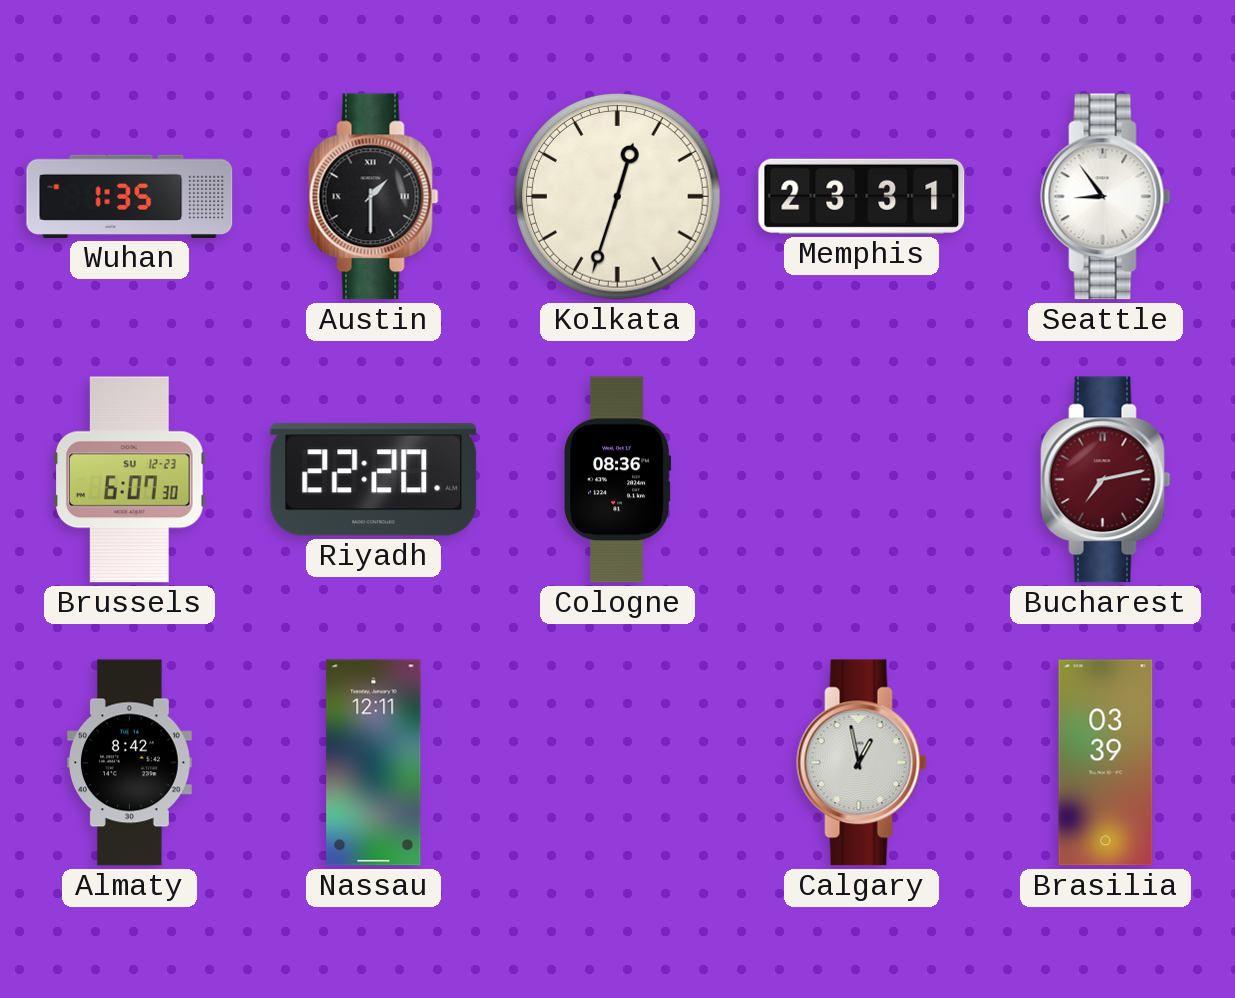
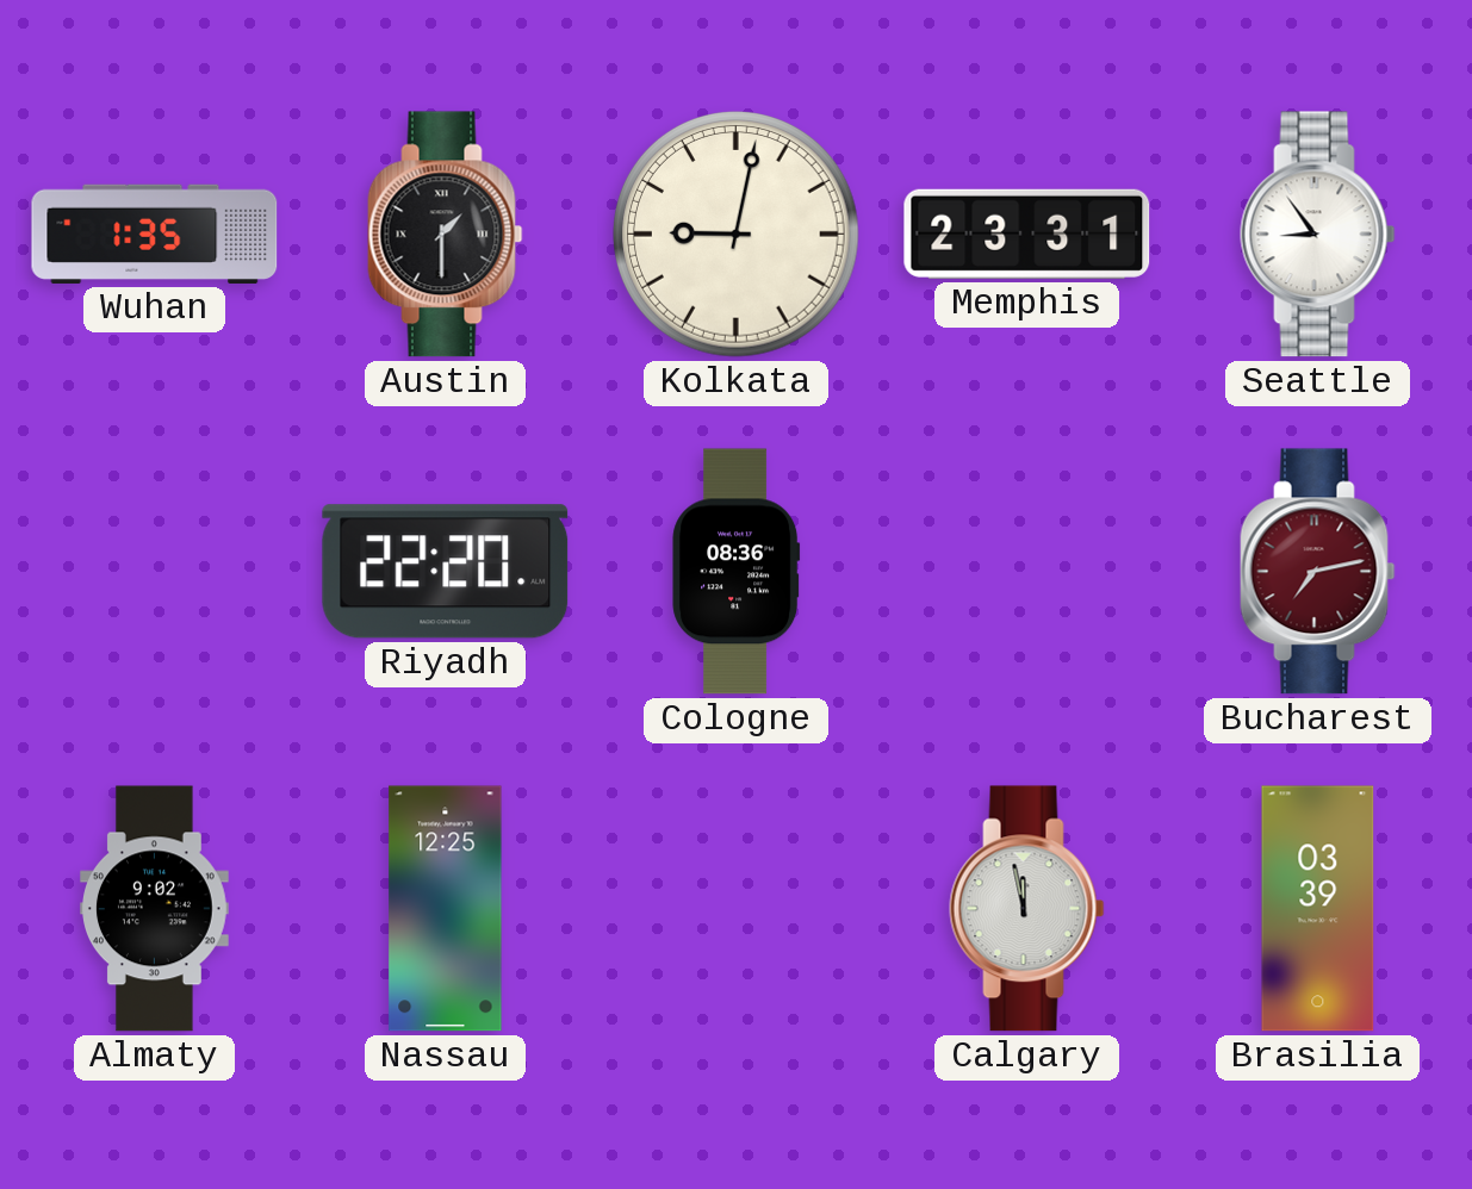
Kolkata: 12:33 -> 9:02
Brussels: 6:07 -> none
Almaty: 8:42 -> 9:02
Nassau: 12:11 -> 12:25
Calgary: 12:58 -> 11:58
